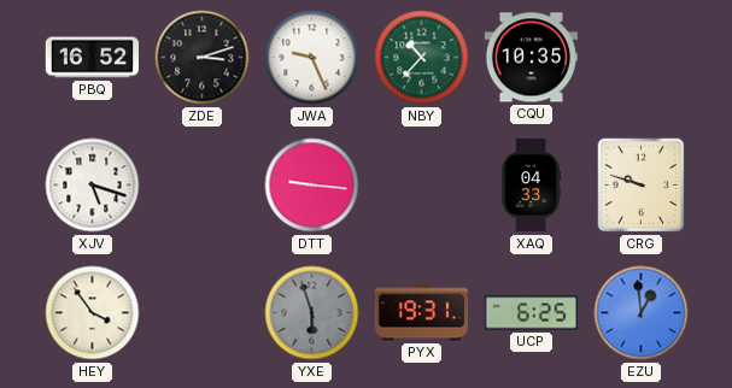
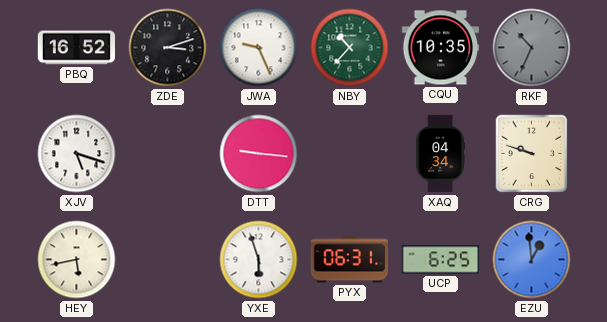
RKF: none -> 10:34
XAQ: 04:33 -> 04:34
HEY: 3:54 -> 5:43
YXE dial: grey -> white
PYX: 19:31 -> 06:31
